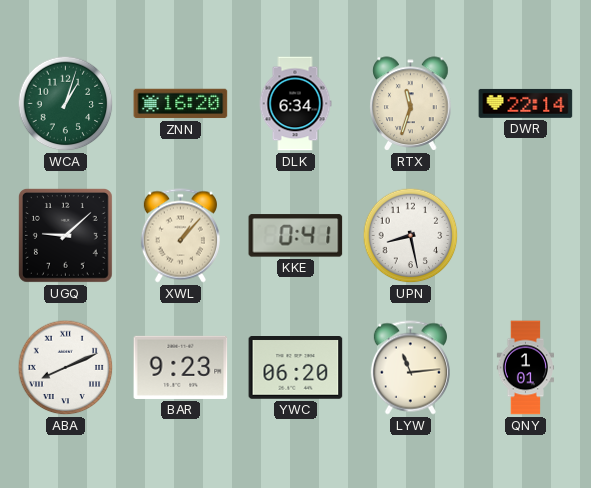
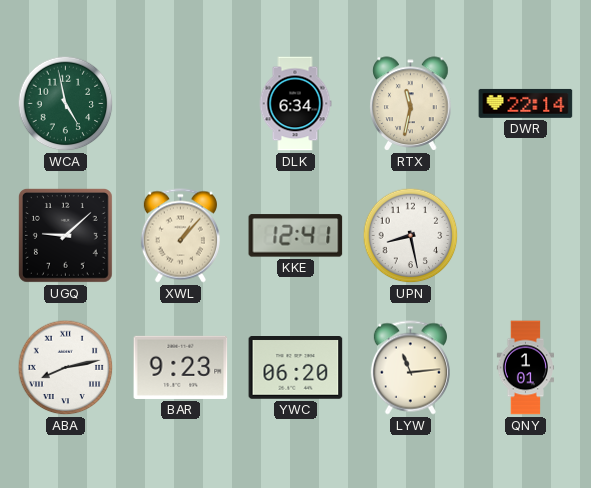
WCA: 1:03 -> 4:58
ZNN: 16:20 -> none
RTX: 11:33 -> 11:32
KKE: 0:41 -> 12:41
ABA: 8:11 -> 8:13
